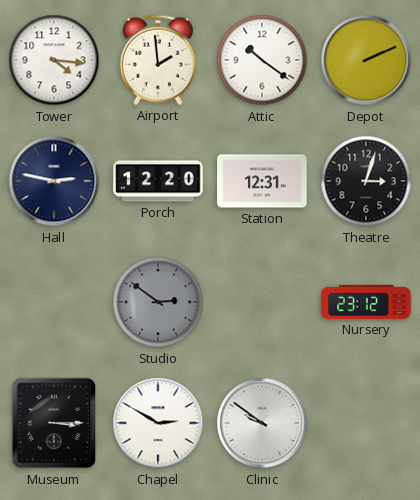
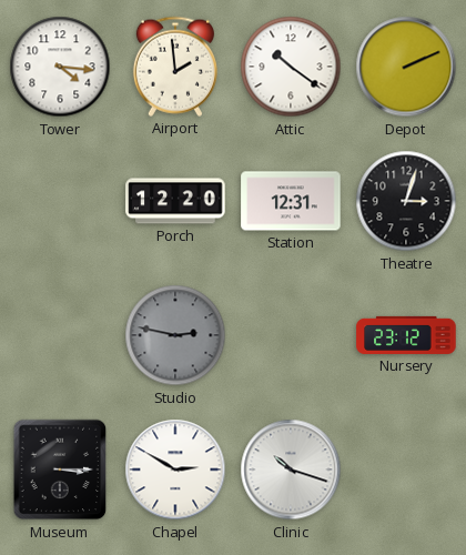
Hall: 2:47 -> none
Studio: 2:51 -> 2:47
Clinic: 9:51 -> 10:18
